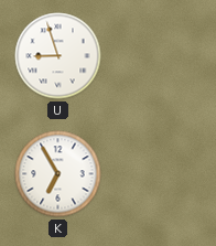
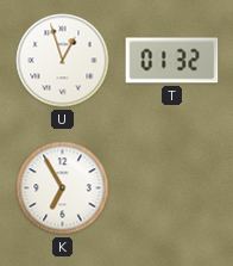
U: 8:57 -> 12:57
T: none -> 01:32
